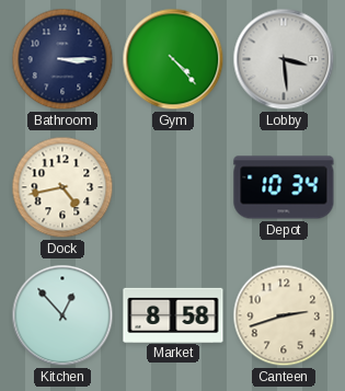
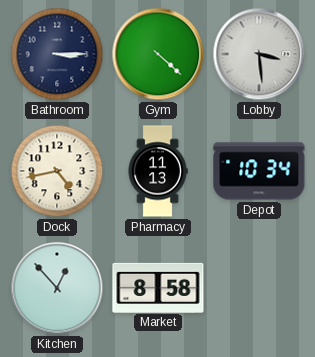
Gym: 4:23 -> 4:22
Pharmacy: none -> 11:13
Canteen: 2:42 -> none
